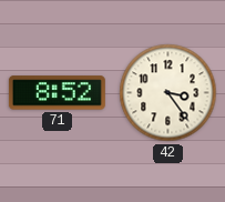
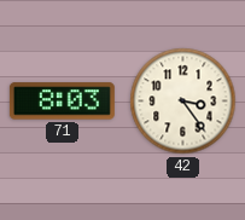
71: 8:52 -> 8:03
